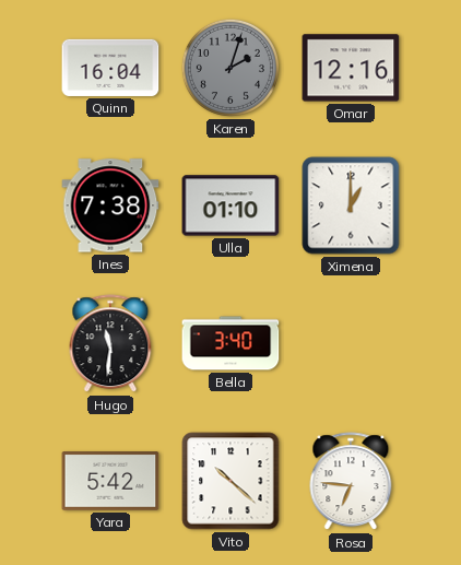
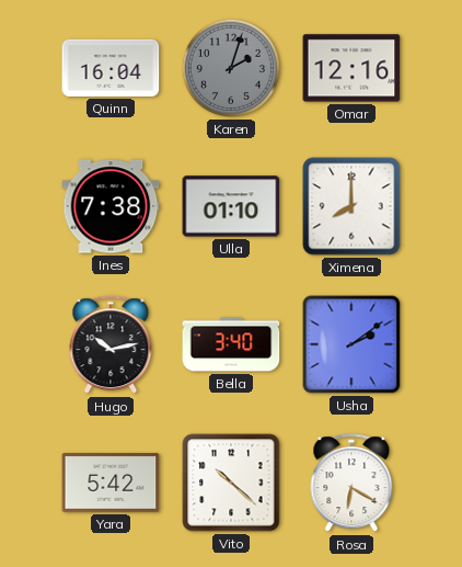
Ximena: 1:00 -> 8:00
Hugo: 11:31 -> 10:13
Usha: none -> 2:09
Rosa: 6:46 -> 6:20
